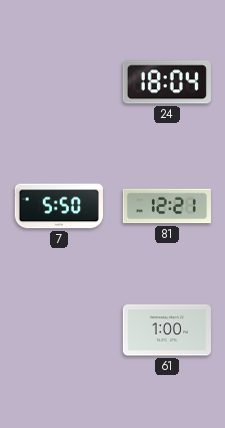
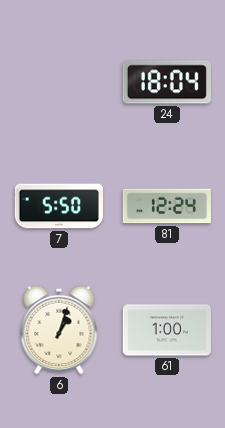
81: 12:21 -> 12:24
6: none -> 1:03
